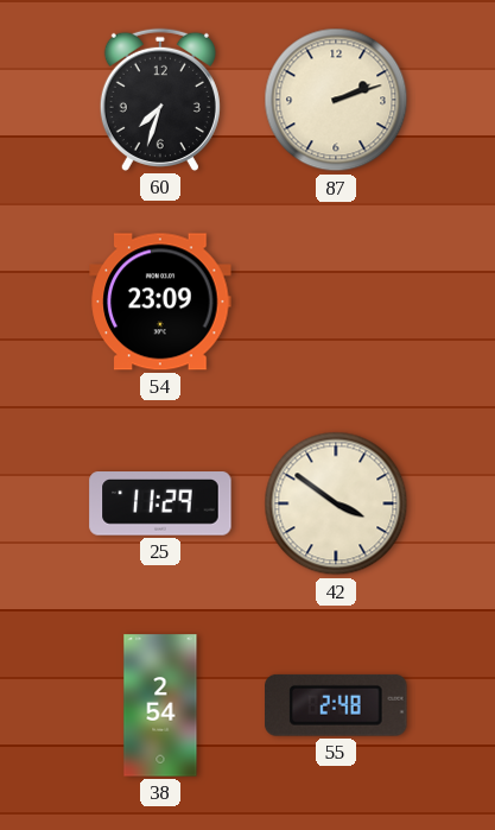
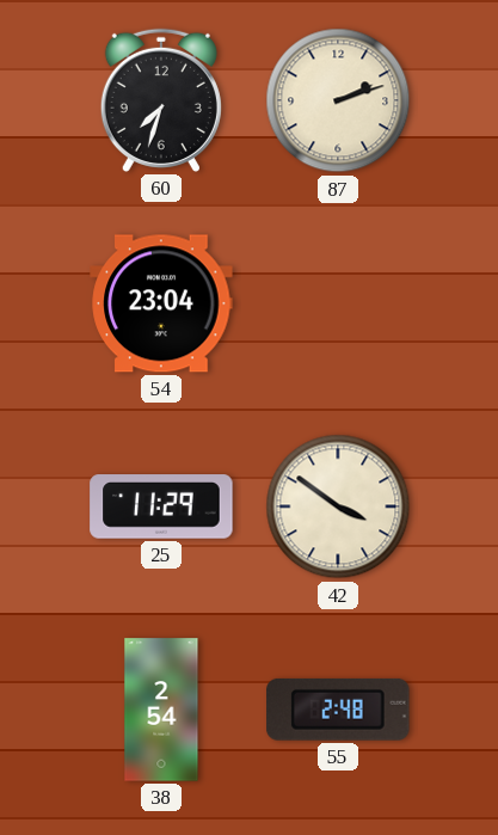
54: 23:09 -> 23:04
